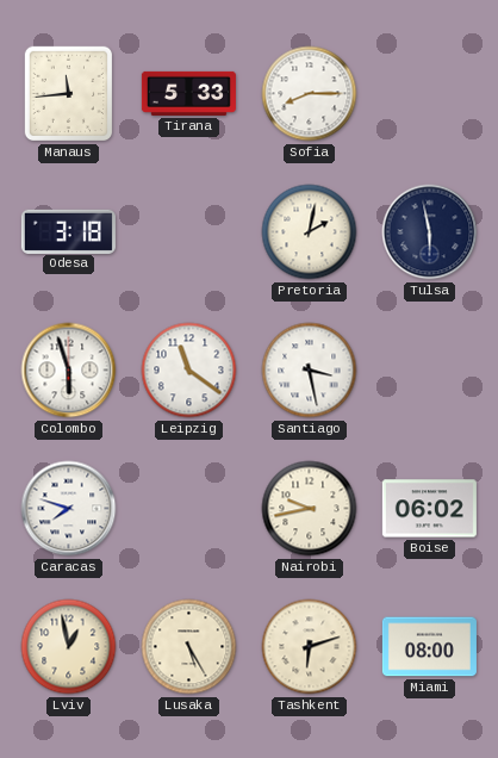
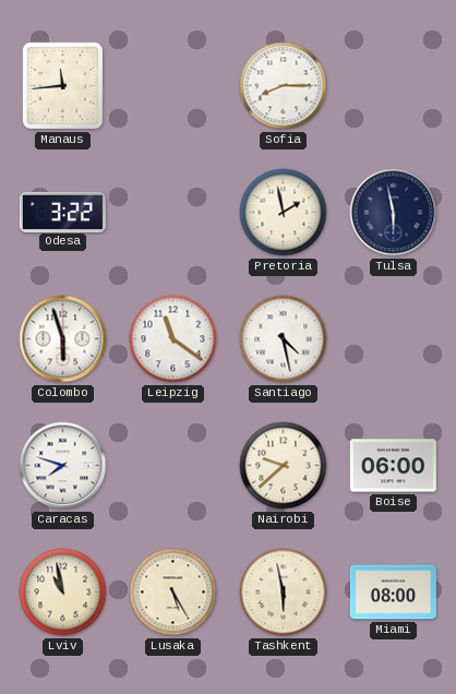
Tirana: 5:33 -> none
Odesa: 3:18 -> 3:22
Pretoria: 2:02 -> 1:58
Santiago: 3:28 -> 4:28
Nairobi: 9:43 -> 9:38
Boise: 06:02 -> 06:00
Lviv: 12:58 -> 10:58
Tashkent: 6:12 -> 5:58
